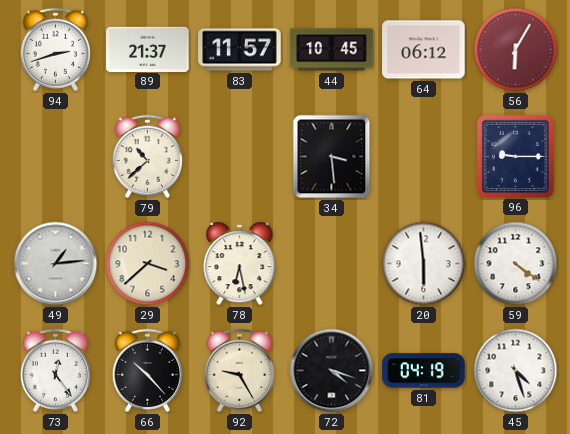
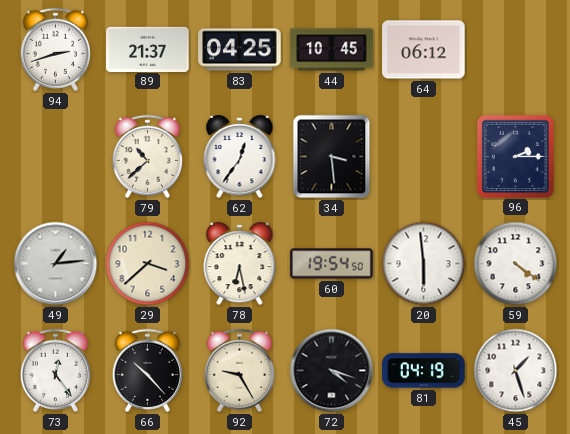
83: 11:57 -> 04:25
56: 6:05 -> none
62: none -> 12:36
96: 9:15 -> 2:15
60: none -> 19:54
45: 4:27 -> 1:27
